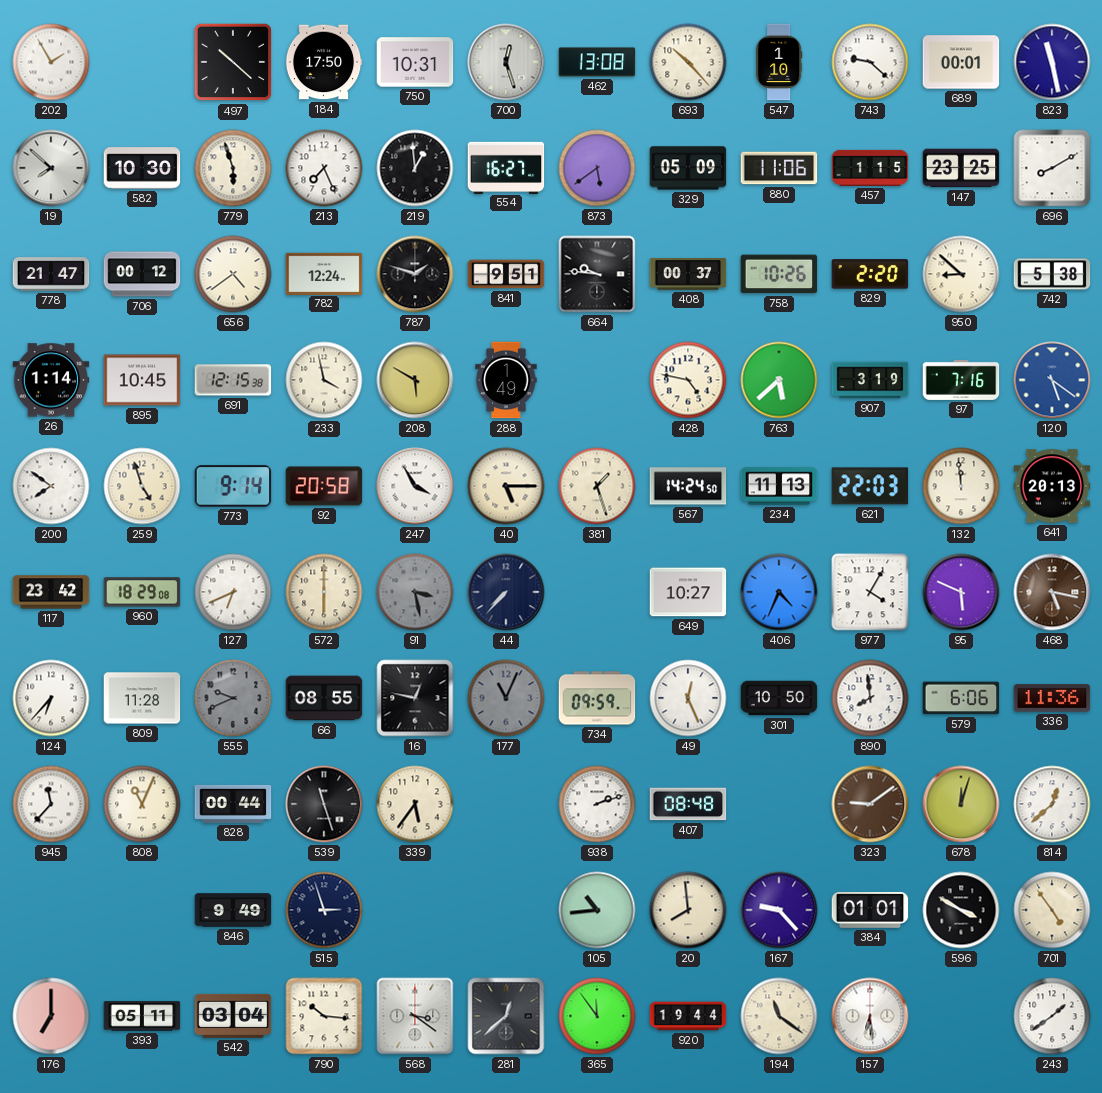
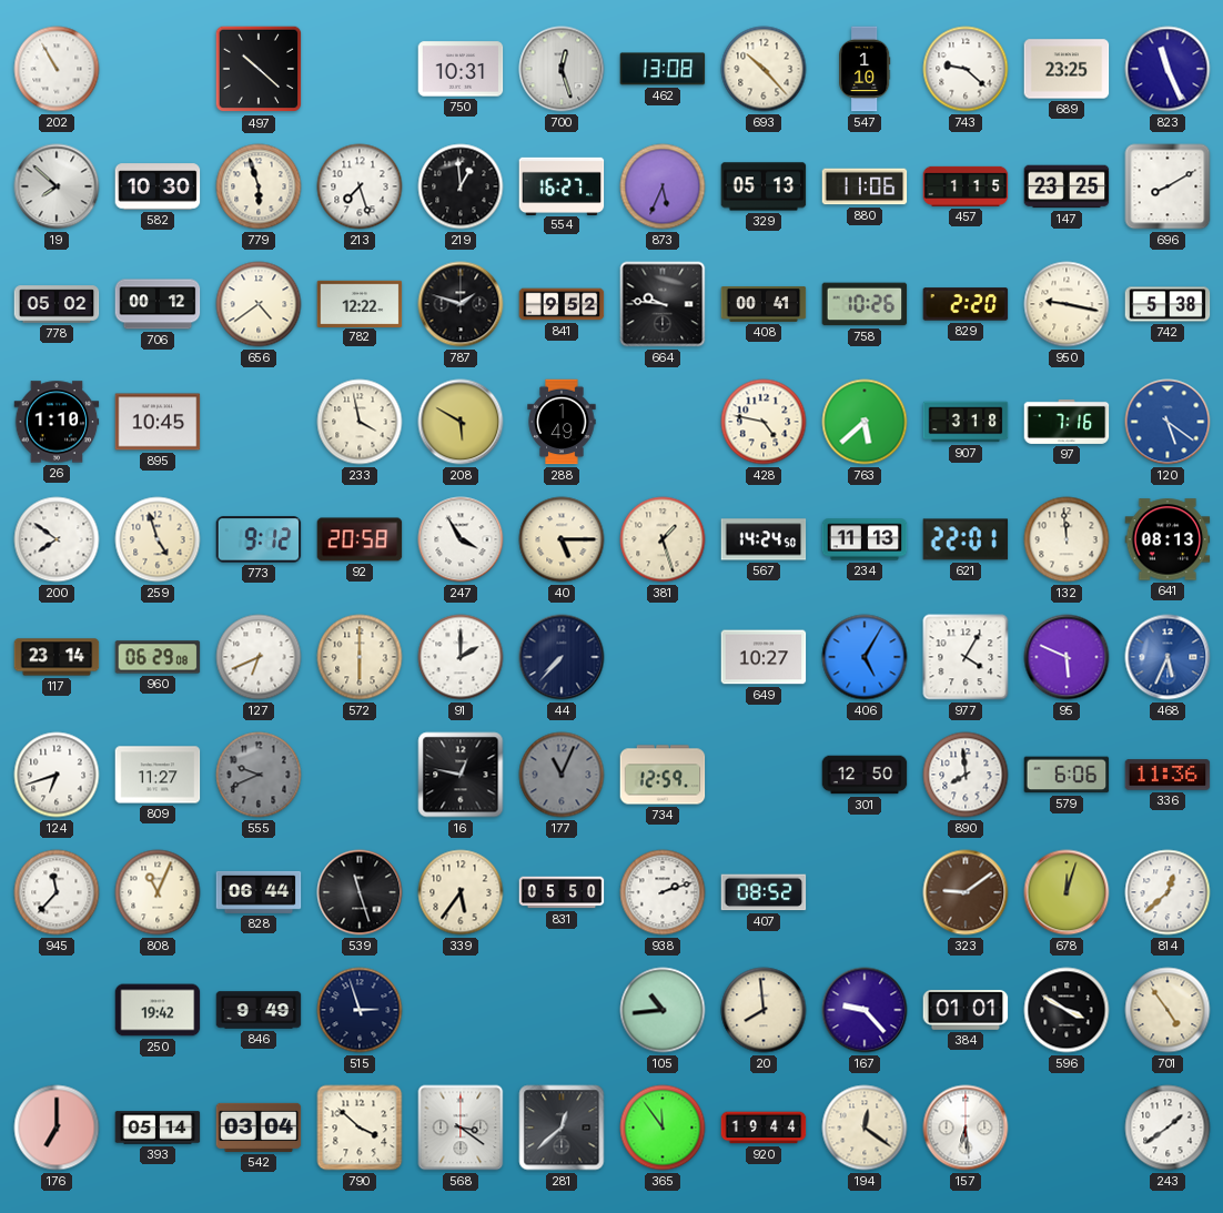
202: 1:55 -> 10:55
184: 17:50 -> none
689: 00:01 -> 23:25
823: 11:28 -> 11:26
213: 7:26 -> 7:27
873: 5:39 -> 5:34
329: 05:09 -> 05:13
778: 21:47 -> 05:02
782: 12:24 -> 12:22
841: 9:51 -> 9:52
408: 00:37 -> 00:41
950: 8:52 -> 9:17
26: 1:14 -> 1:10
691: 12:15 -> none
907: 3:19 -> 3:18
773: 9:14 -> 9:12
621: 22:03 -> 22:01
641: 20:13 -> 08:13
117: 23:42 -> 23:14
960: 18:29 -> 06:29
91: 3:28 -> 2:00
91 dial: grey -> white
406: 4:34 -> 5:05
468: 5:17 -> 5:34
468 dial: brown -> blue
124: 6:37 -> 6:42
809: 11:28 -> 11:27
66: 08:55 -> none
734: 09:59 -> 12:59
49: 12:26 -> none
301: 10:50 -> 12:50
828: 00:44 -> 06:44
831: none -> 05:50
407: 08:48 -> 08:52
250: none -> 19:42
393: 05:11 -> 05:14
790: 10:16 -> 3:52
194: 11:21 -> 12:21
